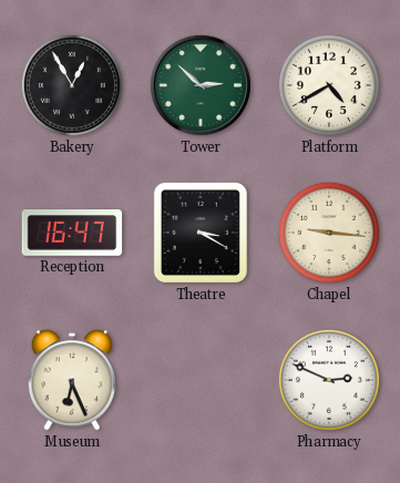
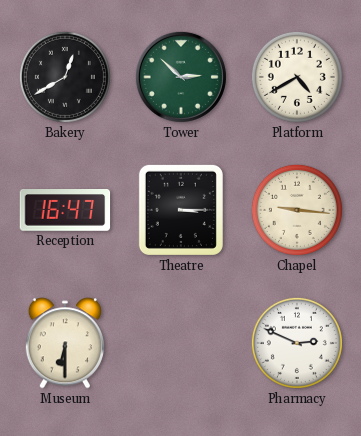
Bakery: 12:55 -> 12:40
Theatre: 3:20 -> 3:15
Museum: 6:26 -> 6:30
